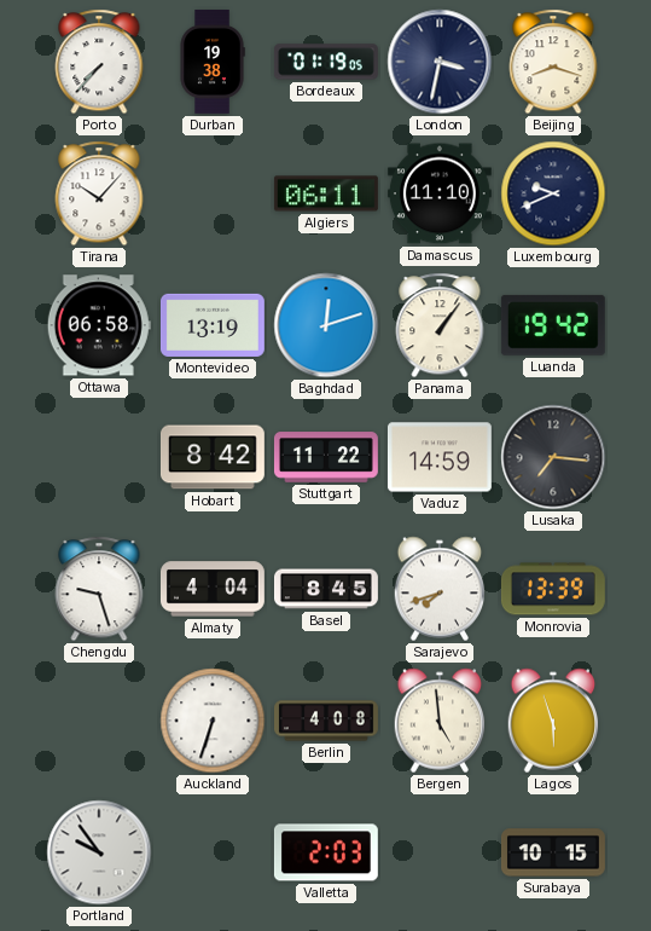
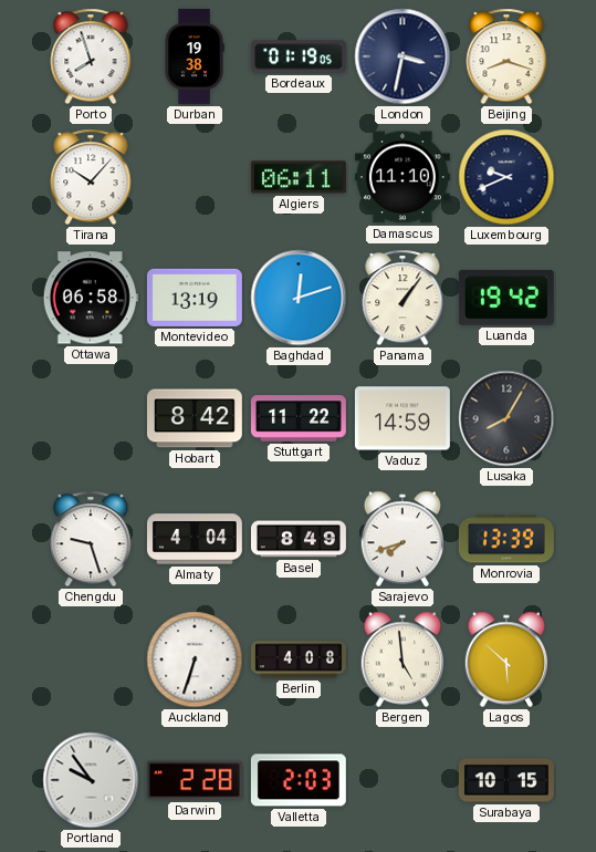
Porto: 7:37 -> 7:57
Lusaka: 7:16 -> 8:05
Basel: 8:45 -> 8:49
Lagos: 5:57 -> 5:52
Darwin: none -> 2:28
